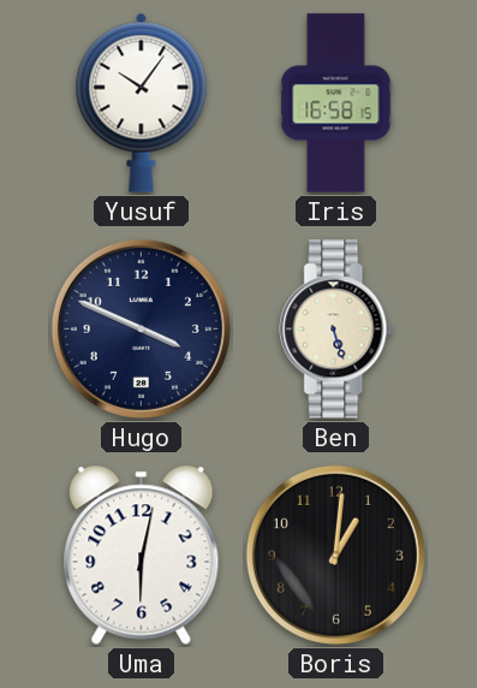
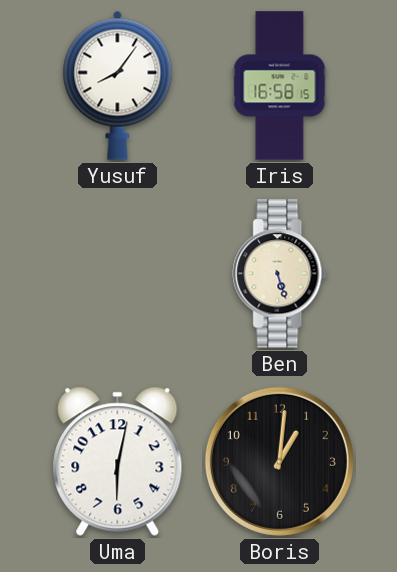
Yusuf: 10:06 -> 8:06
Hugo: 3:49 -> none
